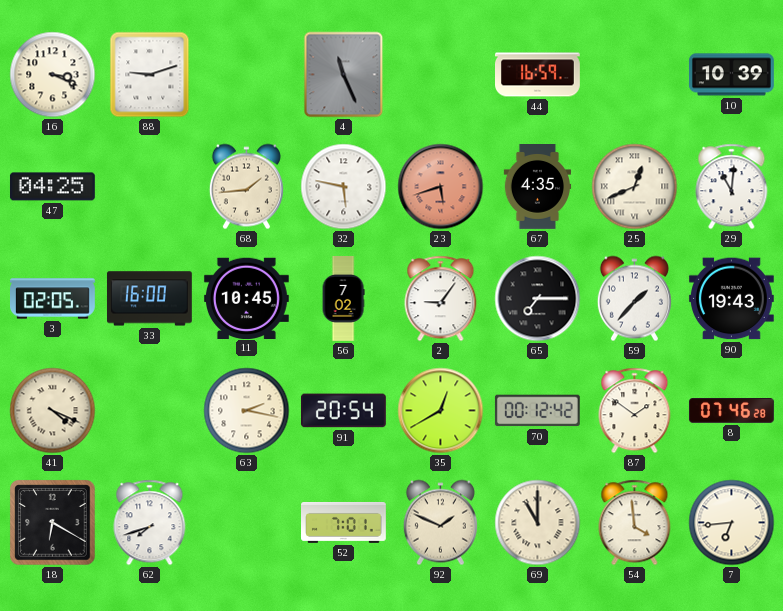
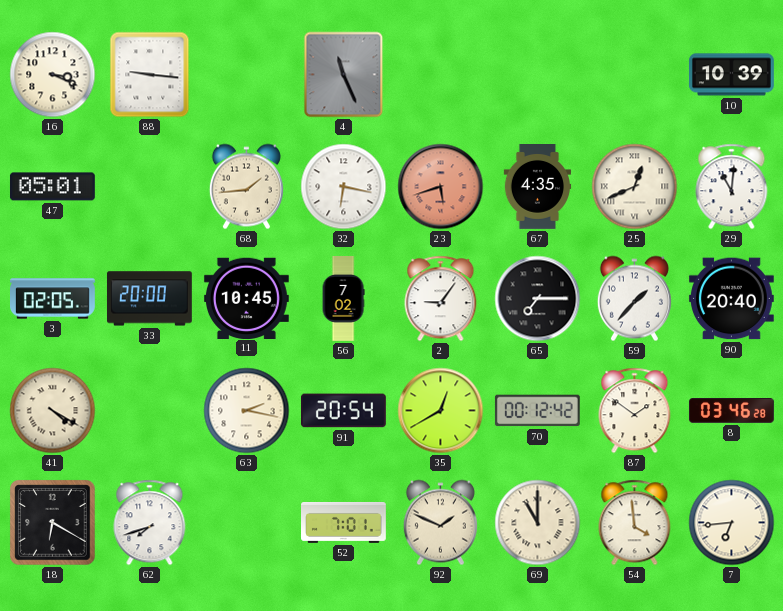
88: 9:12 -> 9:16
44: 16:59 -> none
47: 04:25 -> 05:01
32: 5:47 -> 6:17
33: 16:00 -> 20:00
90: 19:43 -> 20:40
41: 4:19 -> 4:20
8: 07:46 -> 03:46
